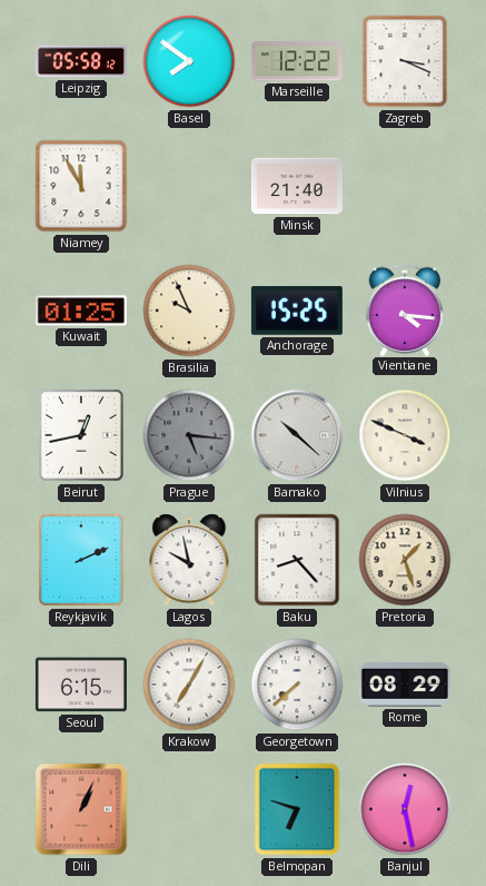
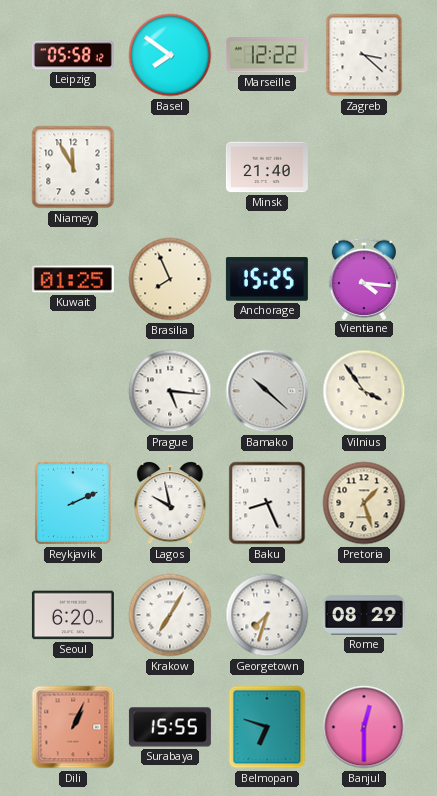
Zagreb: 3:19 -> 3:22
Brasilia: 9:56 -> 7:56
Beirut: 12:43 -> none
Prague dial: grey -> white
Vilnius: 3:49 -> 3:54
Baku: 8:23 -> 8:26
Seoul: 6:15 -> 6:20
Georgetown: 7:38 -> 7:33
Surabaya: none -> 15:55
Banjul: 12:28 -> 12:30
